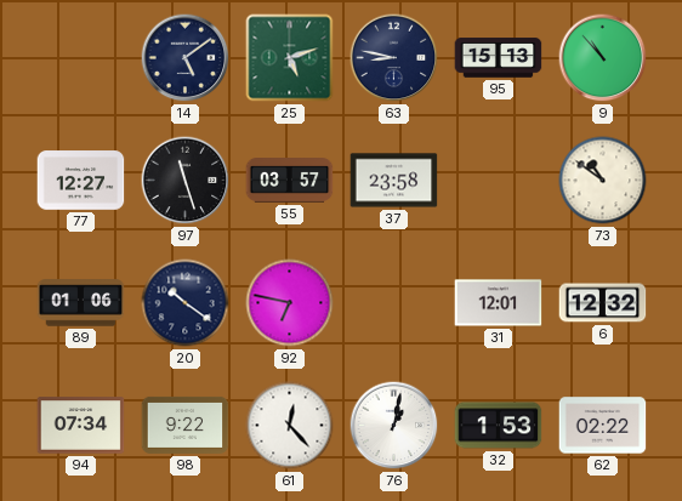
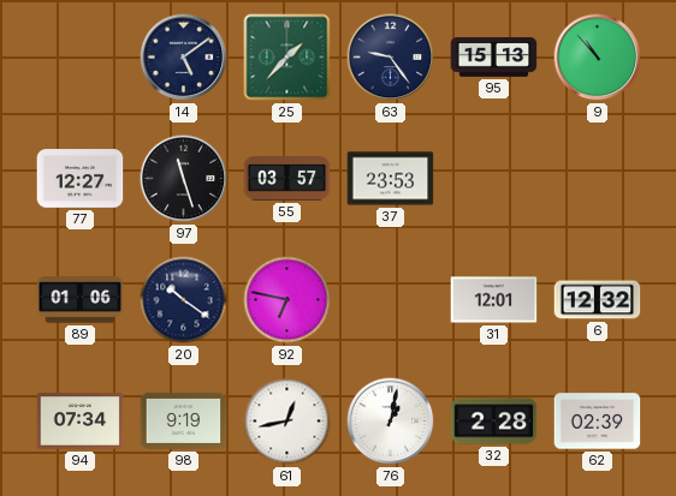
25: 5:12 -> 1:37
63: 8:47 -> 9:24
37: 23:58 -> 23:53
73: 10:51 -> none
98: 9:22 -> 9:19
61: 12:23 -> 12:43
32: 1:53 -> 2:28
62: 02:22 -> 02:39
